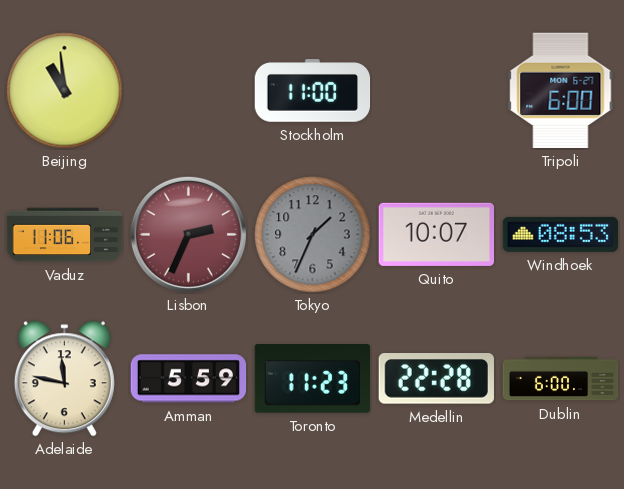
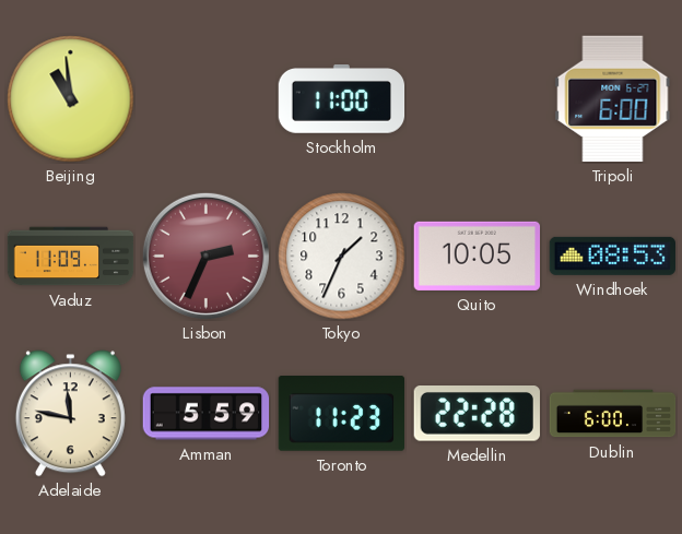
Vaduz: 11:06 -> 11:09
Tokyo dial: grey -> white
Quito: 10:07 -> 10:05
